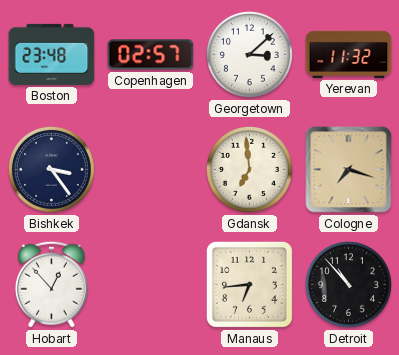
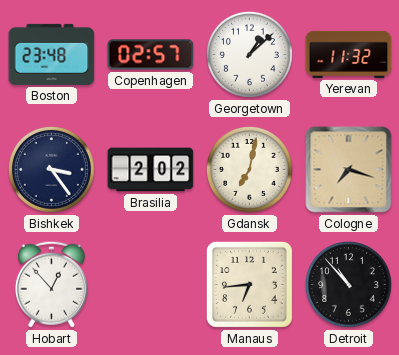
Georgetown: 3:08 -> 1:08
Brasilia: none -> 2:02
Gdansk: 6:59 -> 7:02
